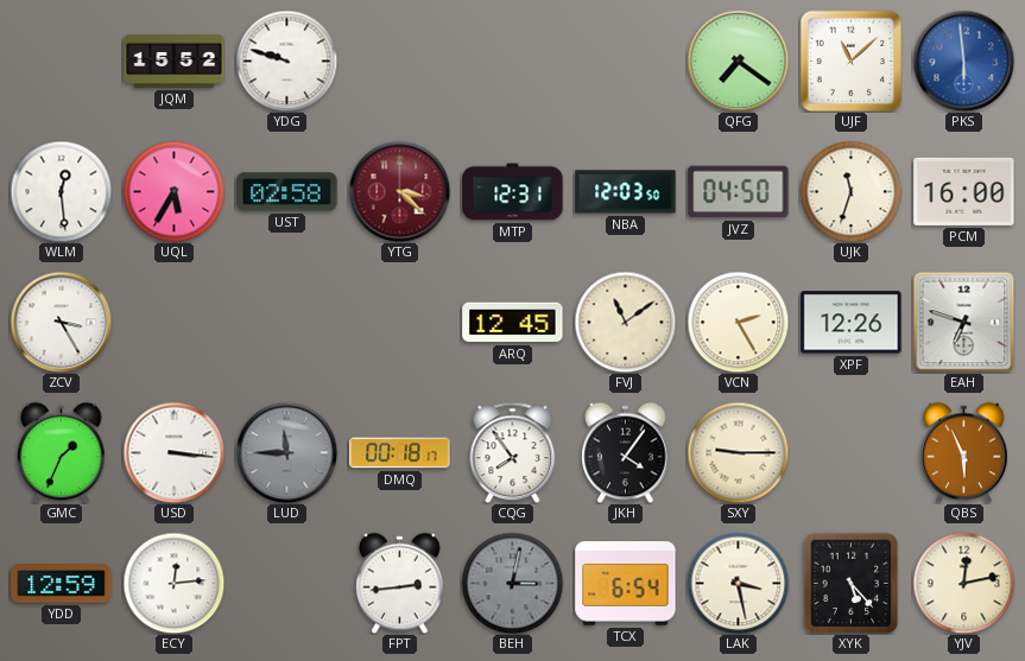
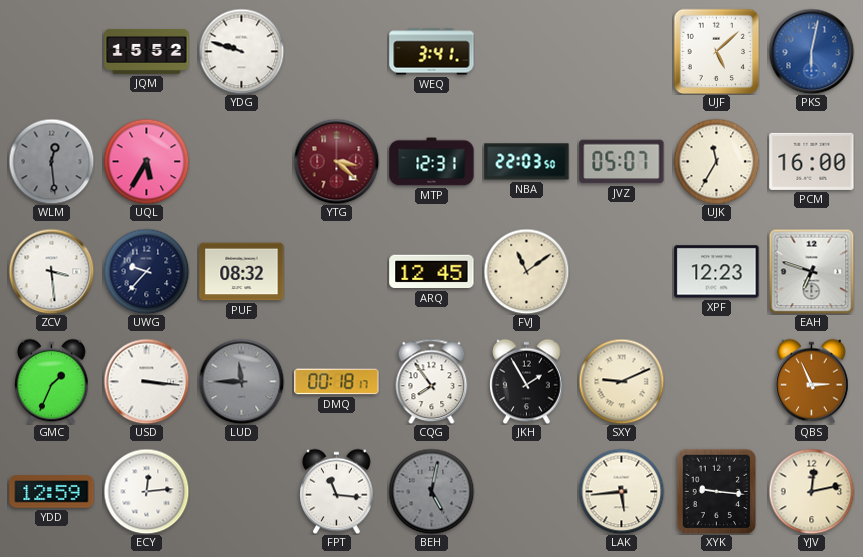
WEQ: none -> 3:41
QFG: 7:21 -> none
UJF: 11:08 -> 5:08
PKS: 5:59 -> 6:02
WLM dial: white -> grey
UST: 02:58 -> none
NBA: 12:03 -> 22:03
JVZ: 04:50 -> 05:07
UJK: 11:33 -> 11:35
ZCV: 3:25 -> 3:29
UWG: none -> 9:37
PUF: none -> 08:32
VCN: 2:25 -> none
XPF: 12:26 -> 12:23
JKH: 4:06 -> 1:55
SXY: 9:15 -> 9:11
QBS: 5:56 -> 2:56
FPT: 2:44 -> 11:16
BEH: 3:02 -> 5:02
TCX: 6:54 -> none
LAK: 3:28 -> 5:44
XYK: 5:23 -> 9:16
